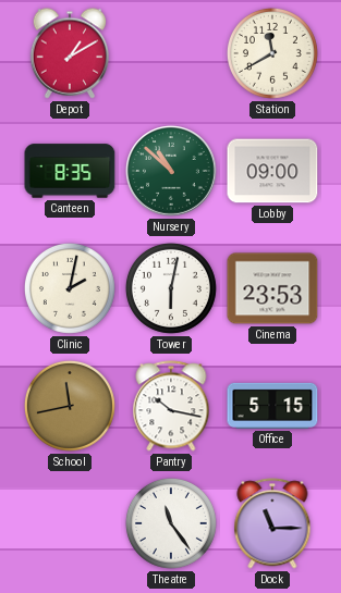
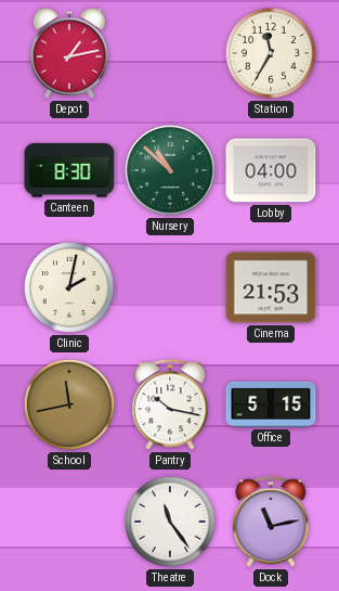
Depot: 1:10 -> 1:13
Station: 11:40 -> 11:35
Canteen: 8:35 -> 8:30
Lobby: 09:00 -> 04:00
Tower: 6:02 -> none
Cinema: 23:53 -> 21:53
Dock: 11:15 -> 11:13
